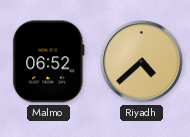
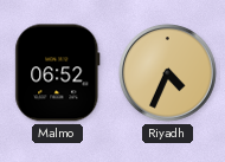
Riyadh: 4:38 -> 4:34
